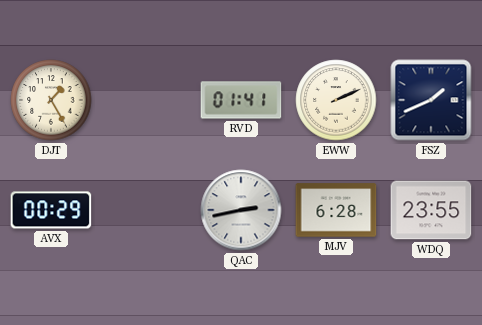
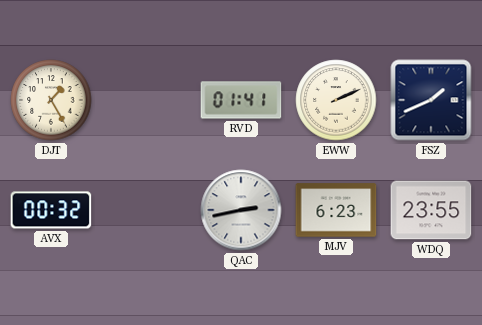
AVX: 00:29 -> 00:32
MJV: 6:28 -> 6:23
